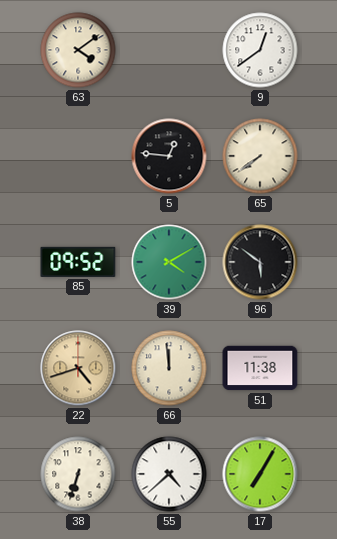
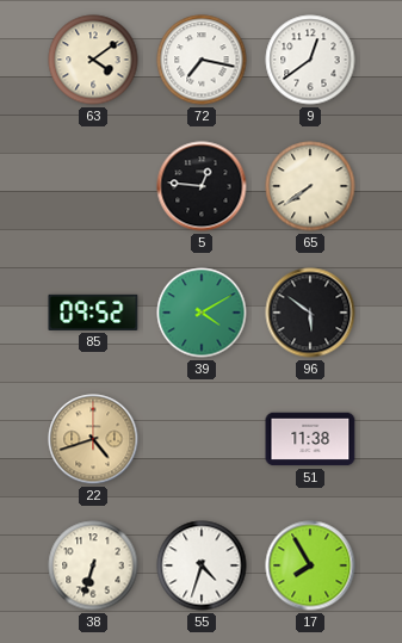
72: none -> 7:17
66: 11:59 -> none
55: 4:38 -> 4:33
17: 7:05 -> 7:55
